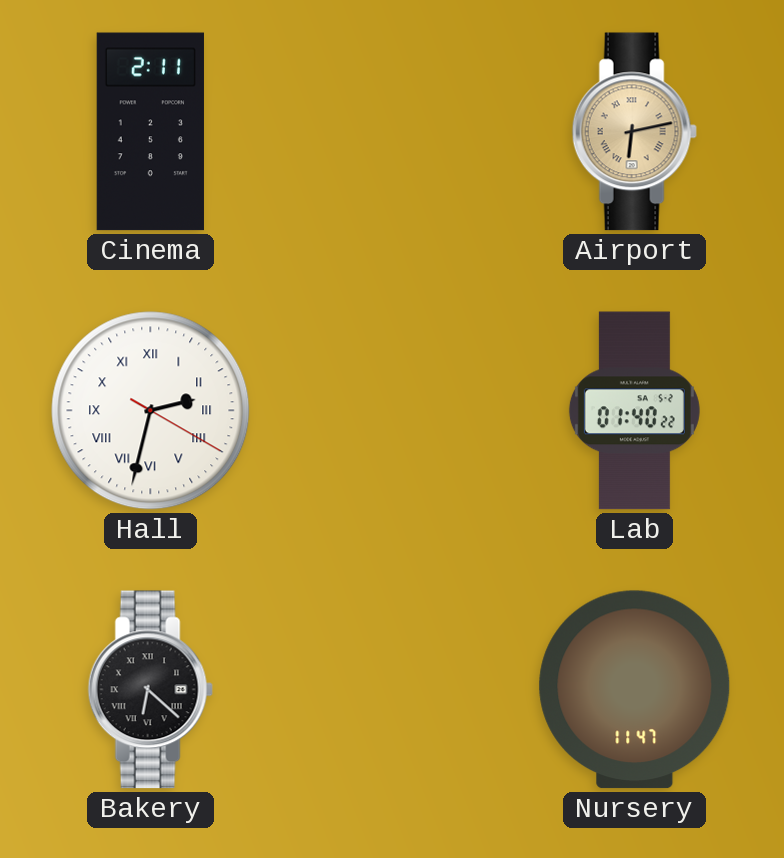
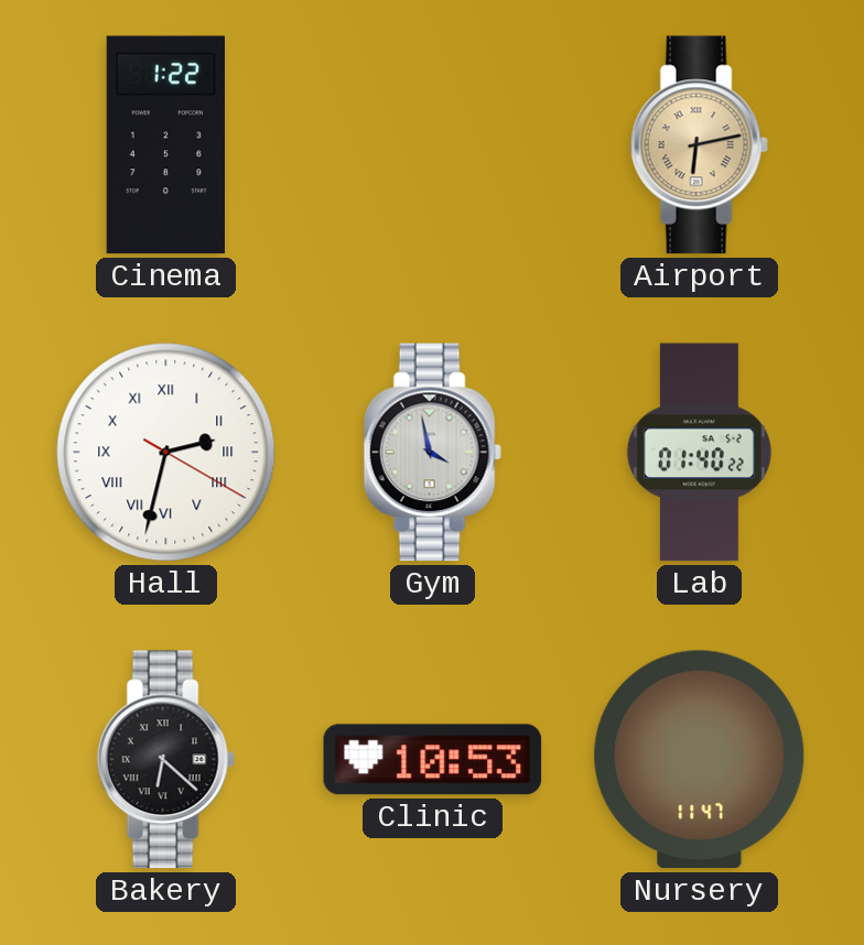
Cinema: 2:11 -> 1:22
Gym: none -> 3:58
Clinic: none -> 10:53
